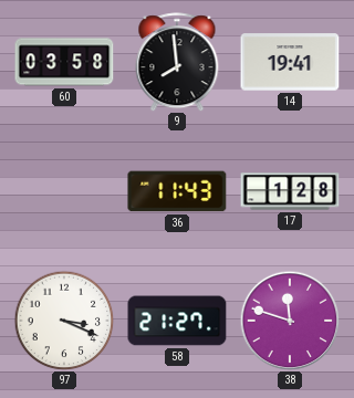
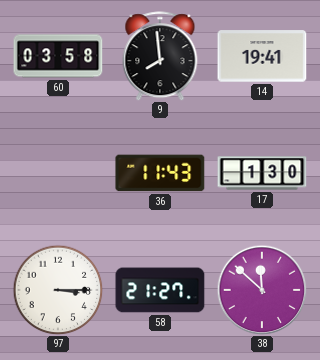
17: 1:28 -> 1:30
97: 3:19 -> 3:15
38: 11:48 -> 11:52
